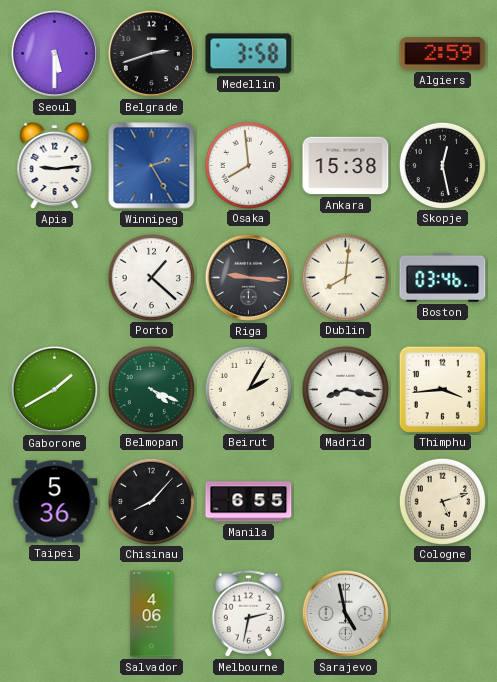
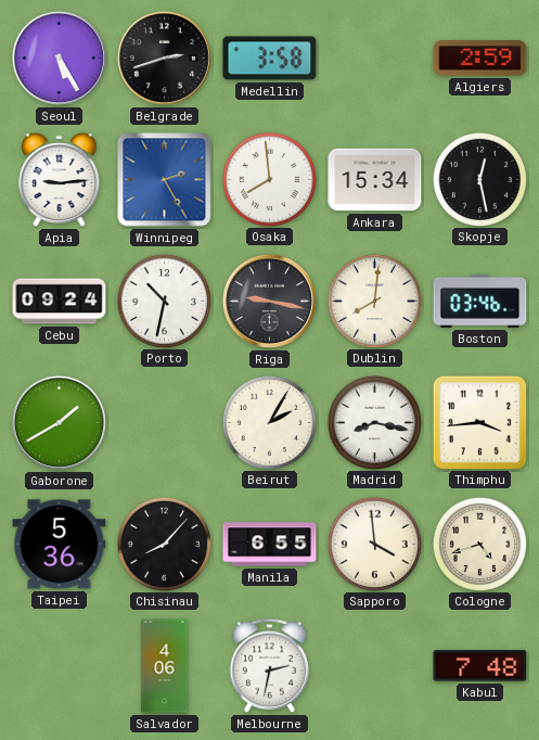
Seoul: 5:30 -> 5:25
Ankara: 15:38 -> 15:34
Cebu: none -> 09:24
Porto: 1:22 -> 10:32
Riga: 9:16 -> 9:17
Belmopan: 4:19 -> none
Sapporo: none -> 3:59
Cologne: 5:12 -> 4:42
Sarajevo: 4:58 -> none
Kabul: none -> 7:48
